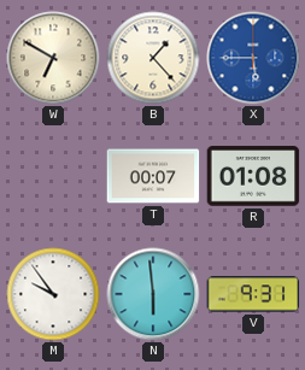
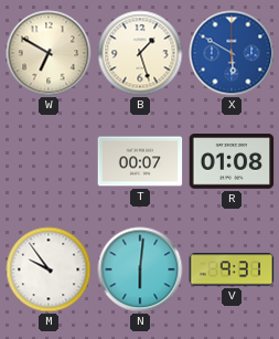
B: 1:23 -> 1:27
X: 5:45 -> 5:50
N: 5:59 -> 6:01
